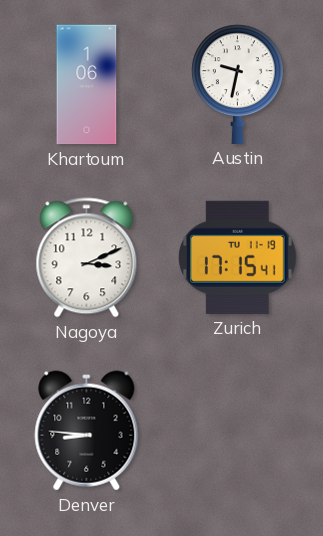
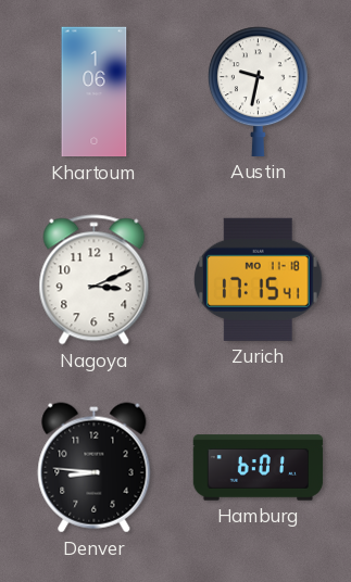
Zurich date: TU 11-19 -> MO 11-18
Hamburg: none -> 6:01
